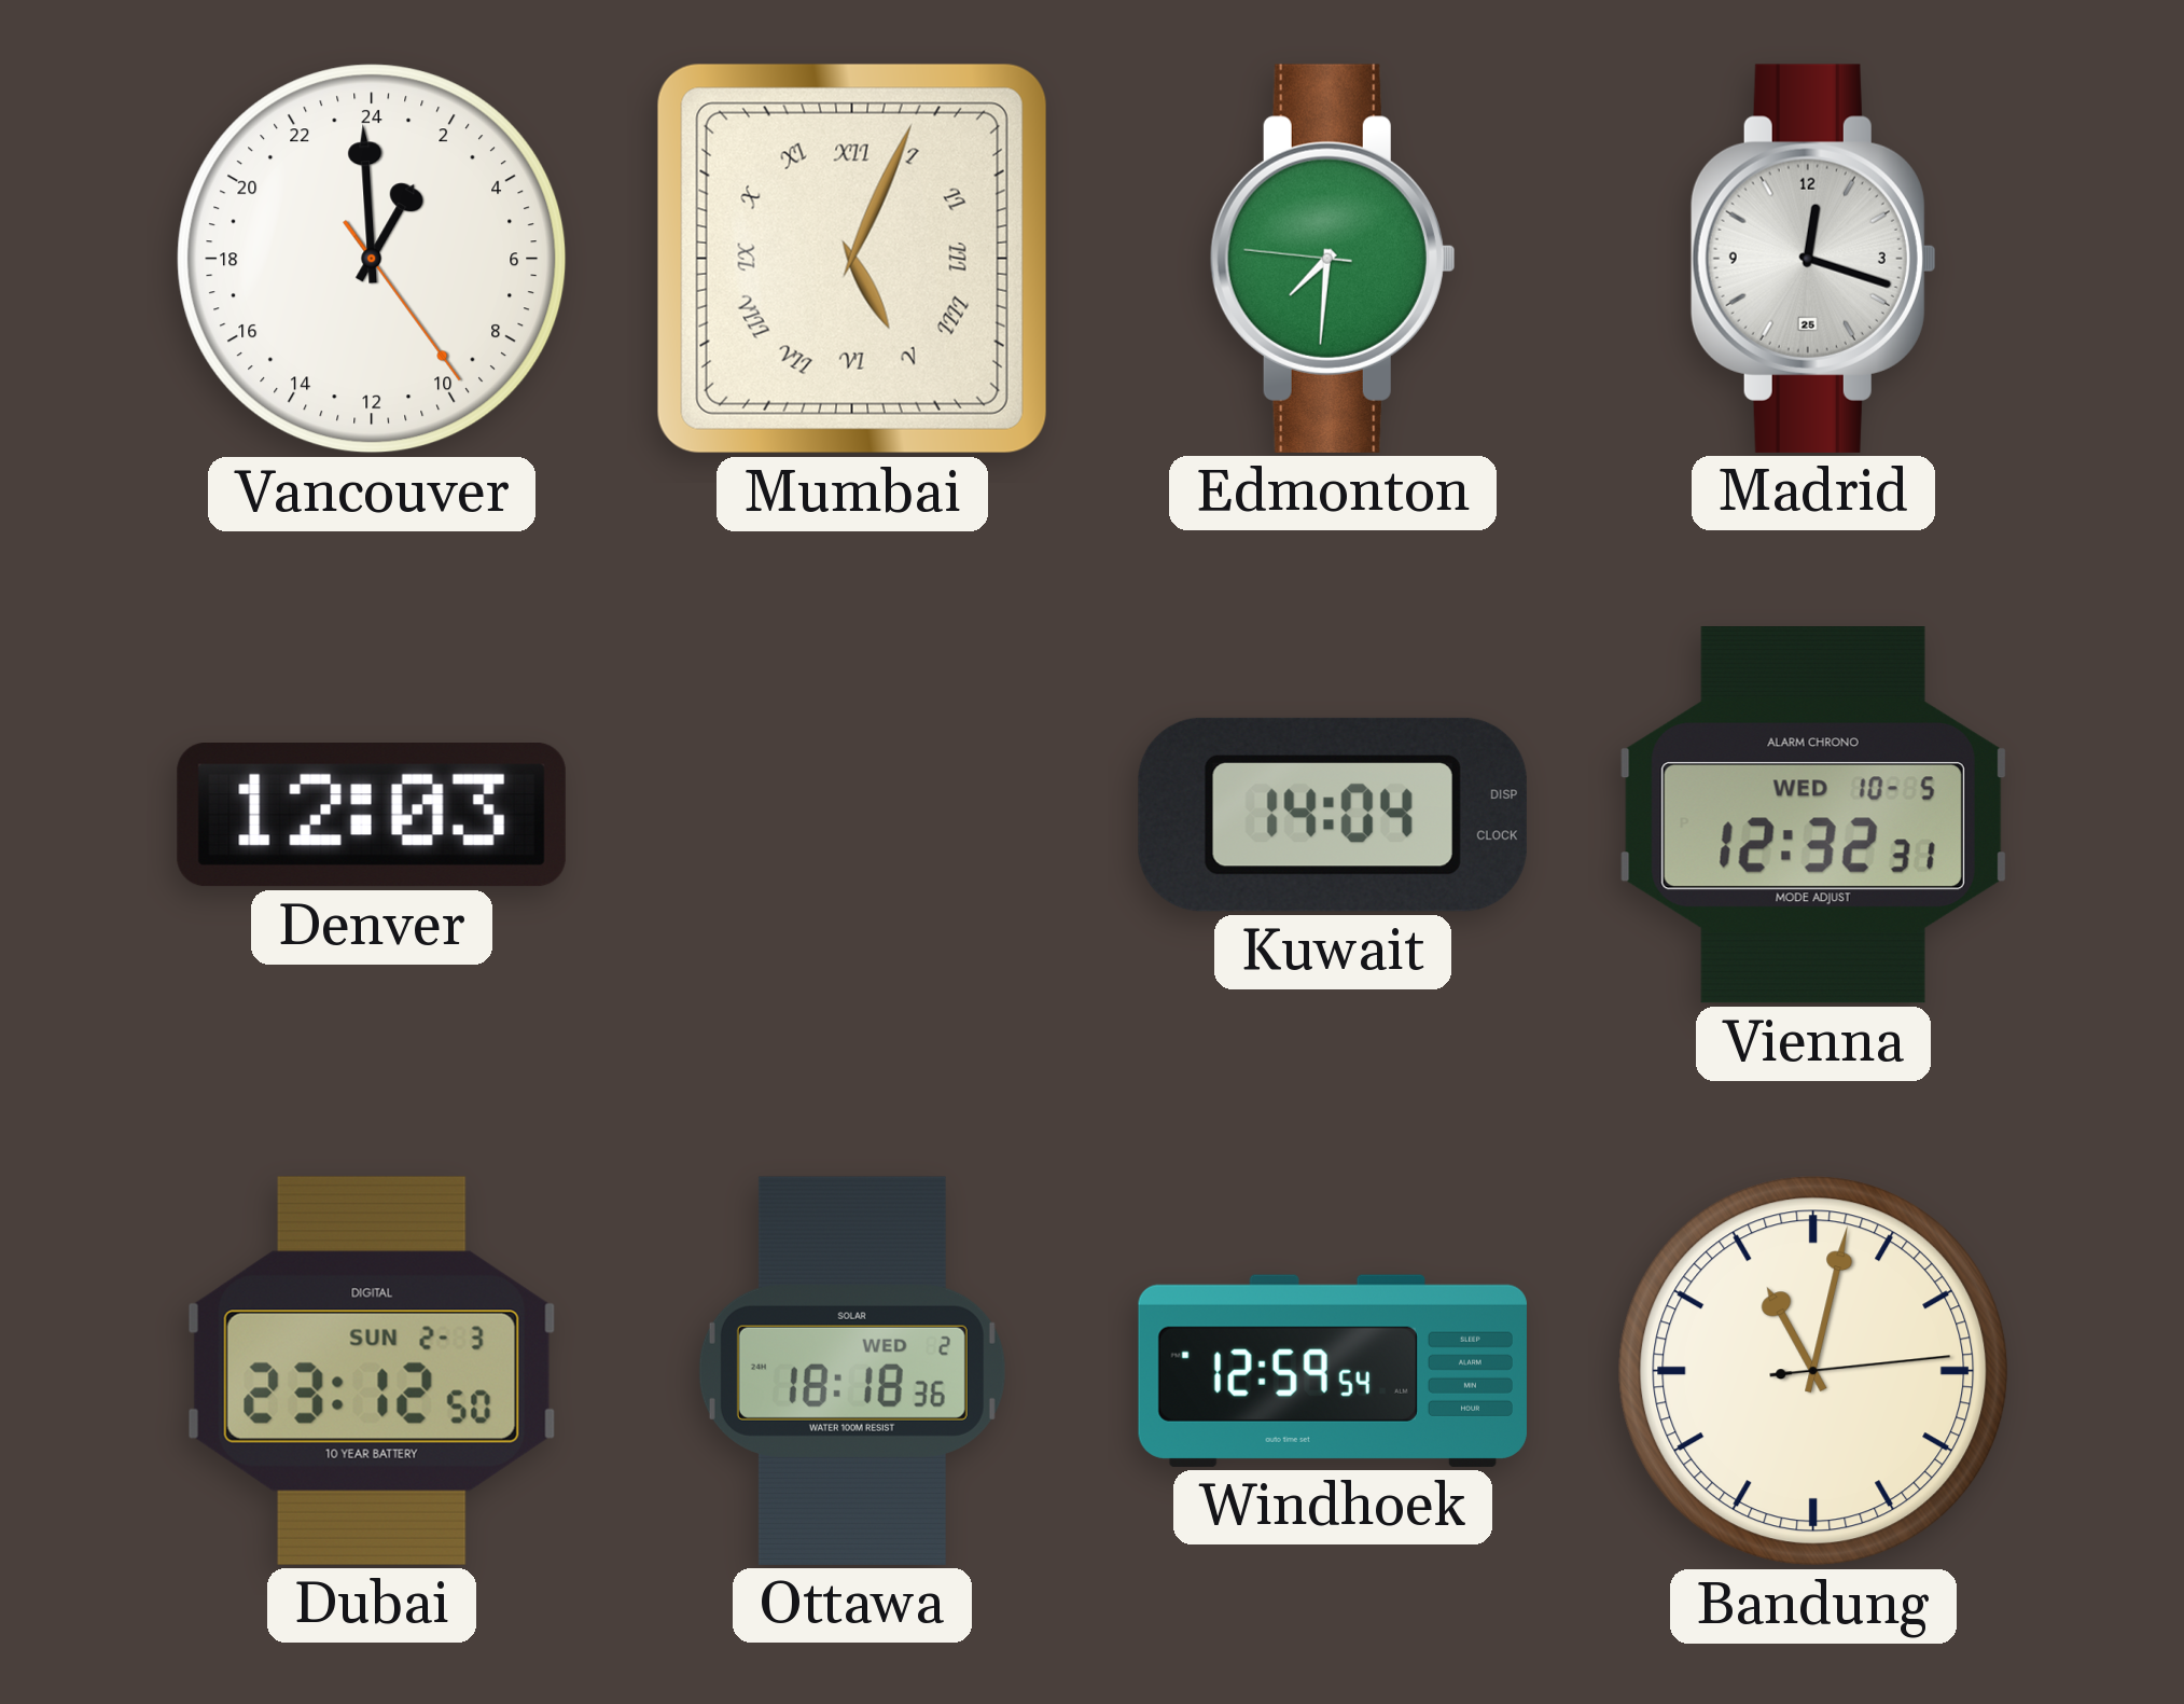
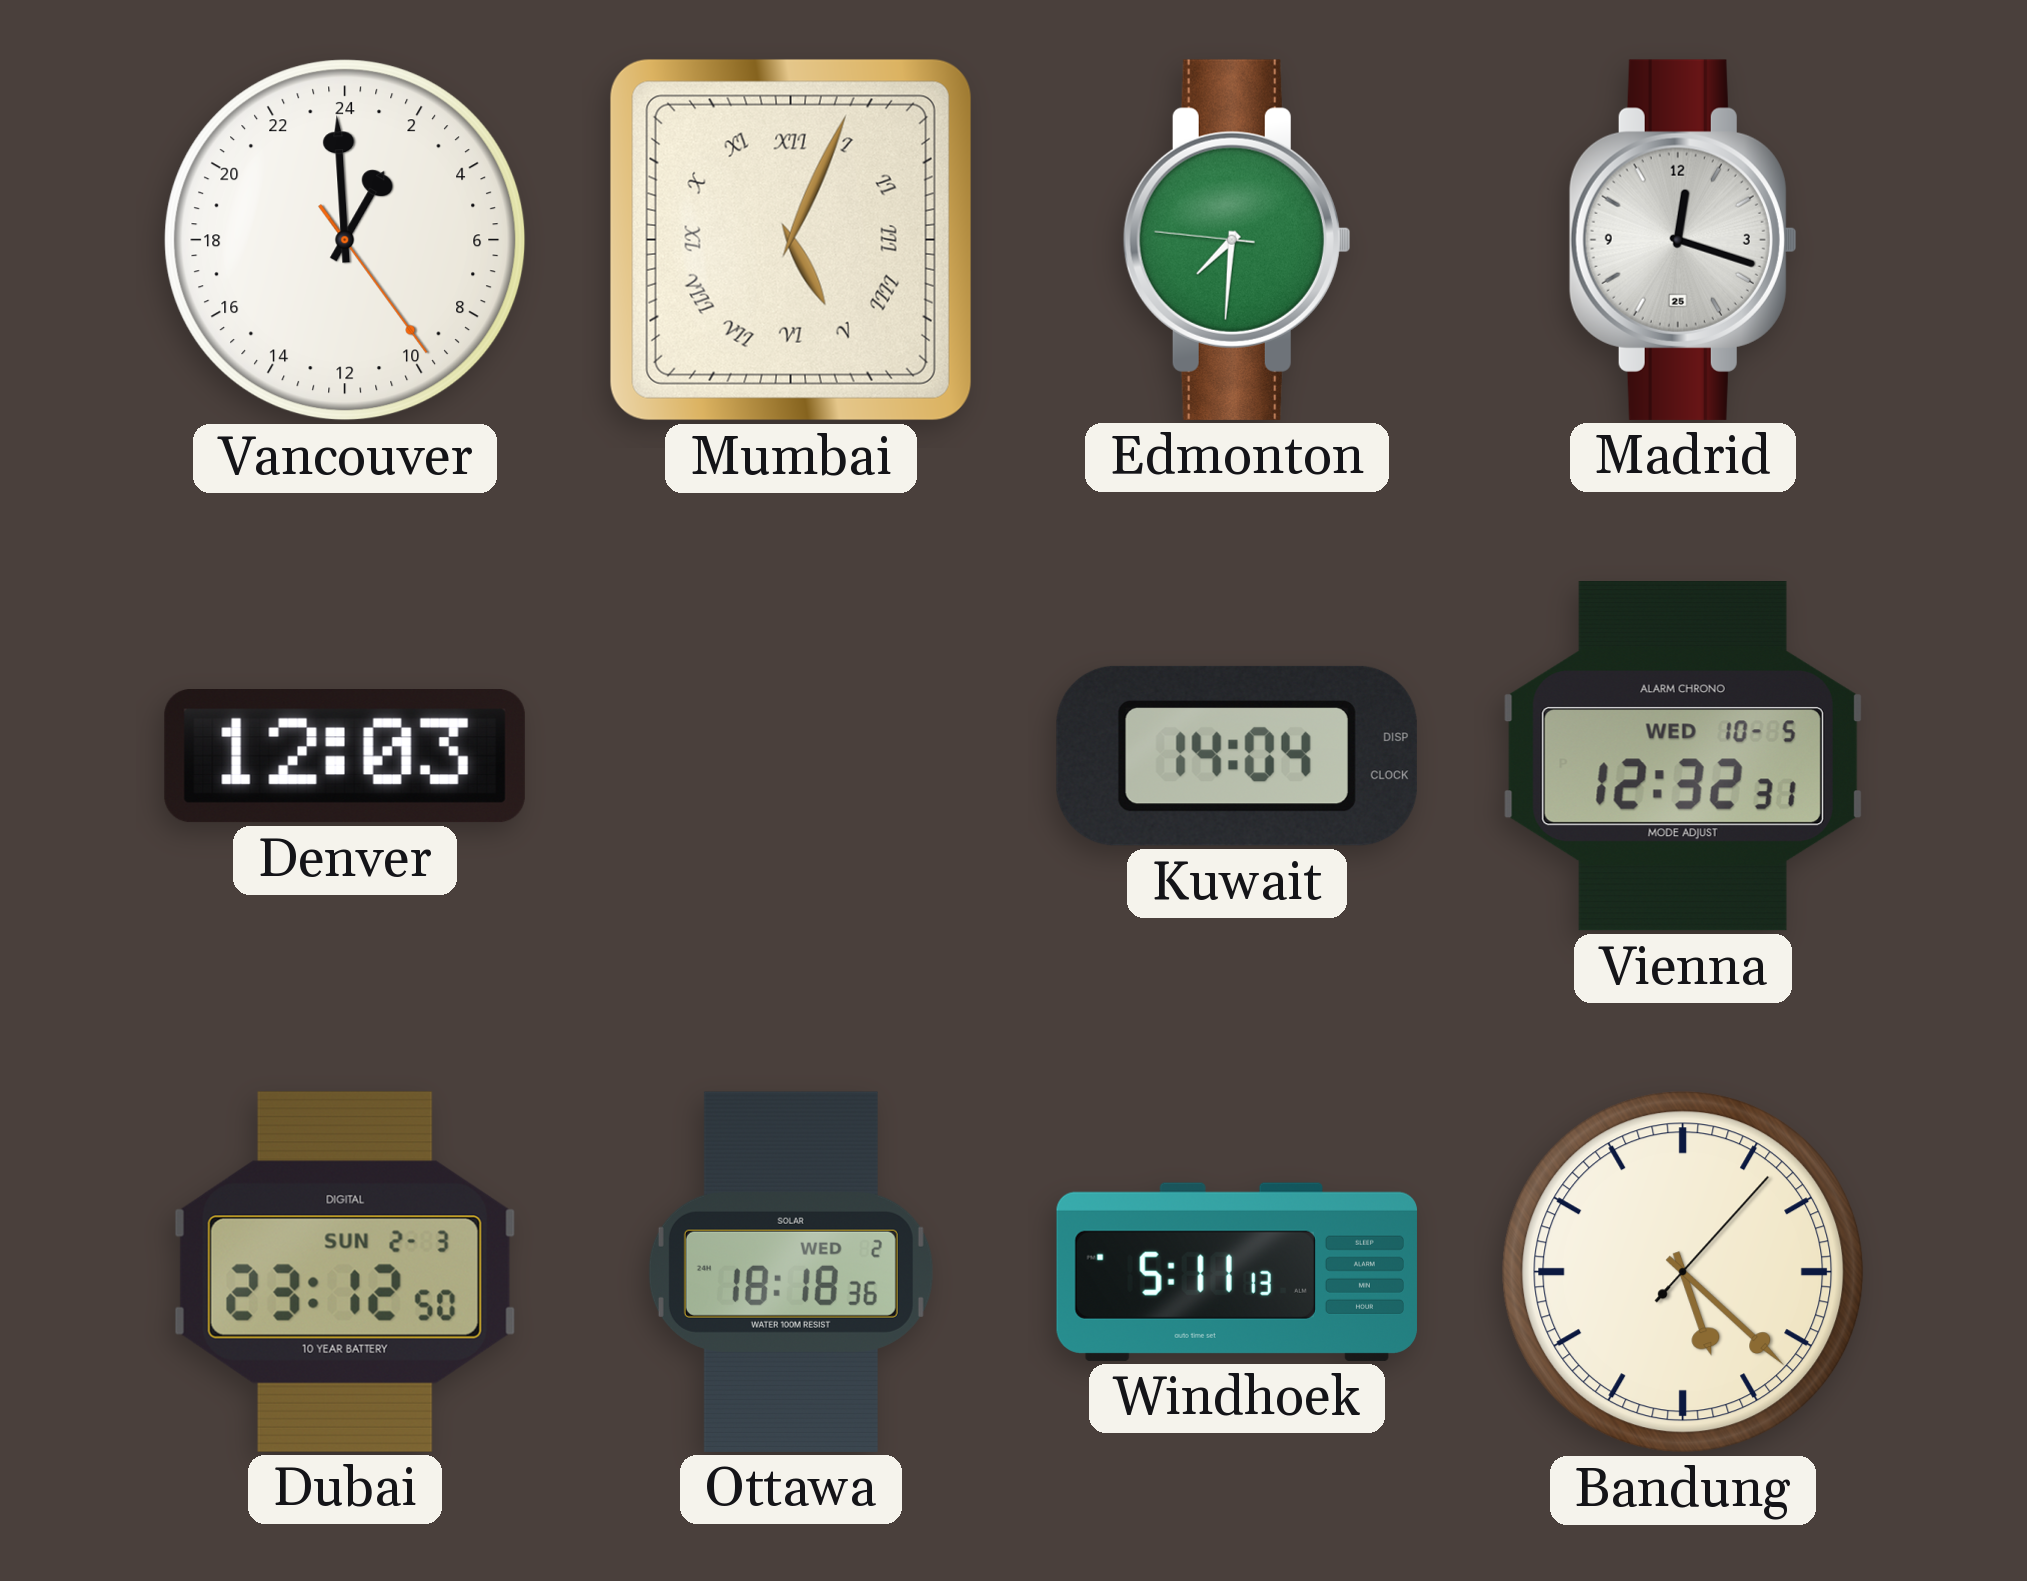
Windhoek: 12:59 -> 5:11
Bandung: 11:02 -> 5:22
